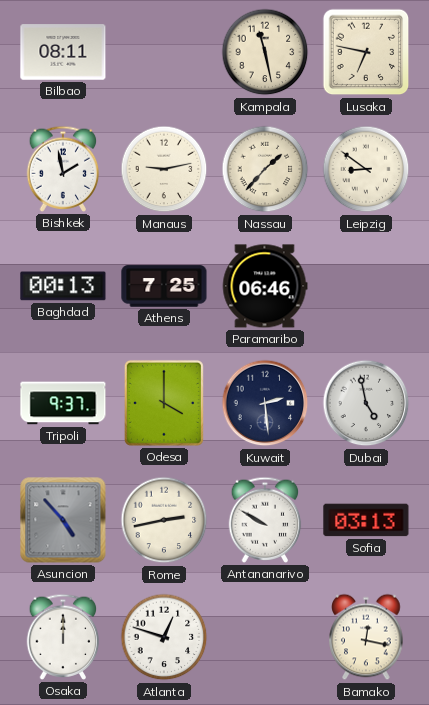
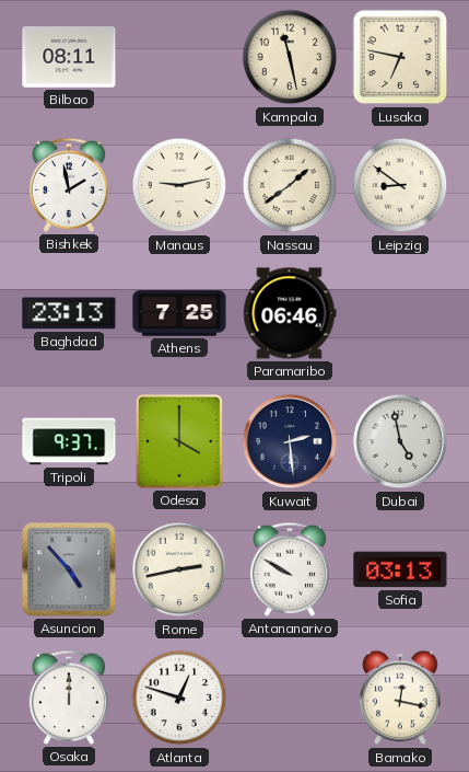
Nassau: 1:37 -> 1:39
Baghdad: 00:13 -> 23:13
